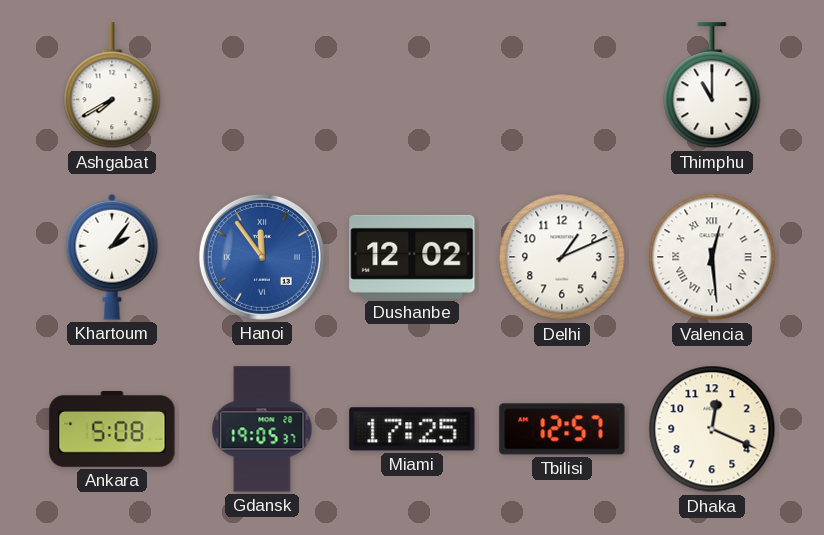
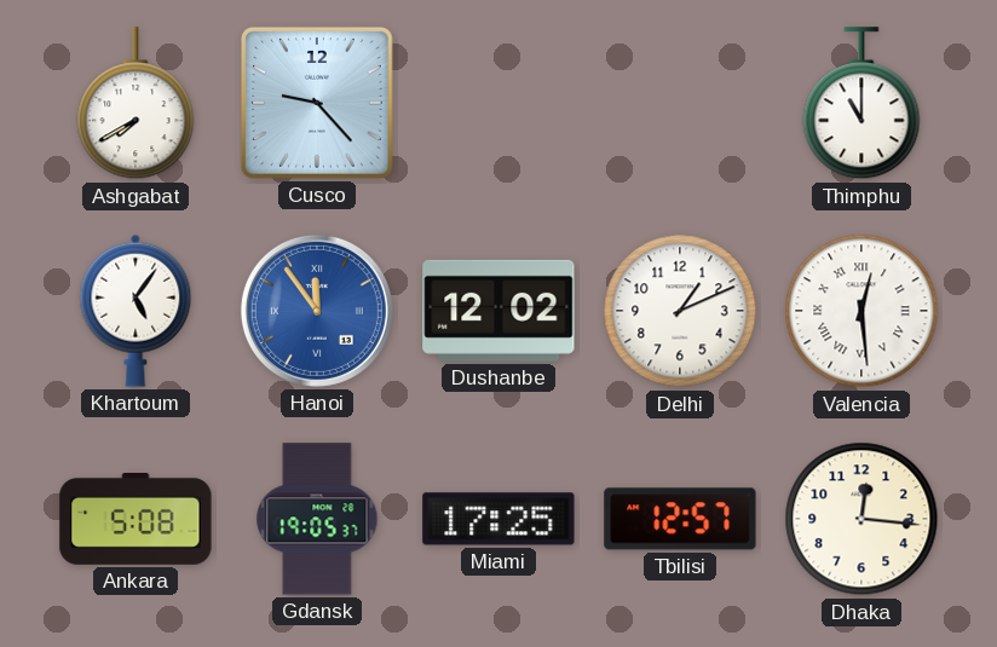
Cusco: none -> 9:23
Khartoum: 2:06 -> 5:06
Dhaka: 12:19 -> 12:16
